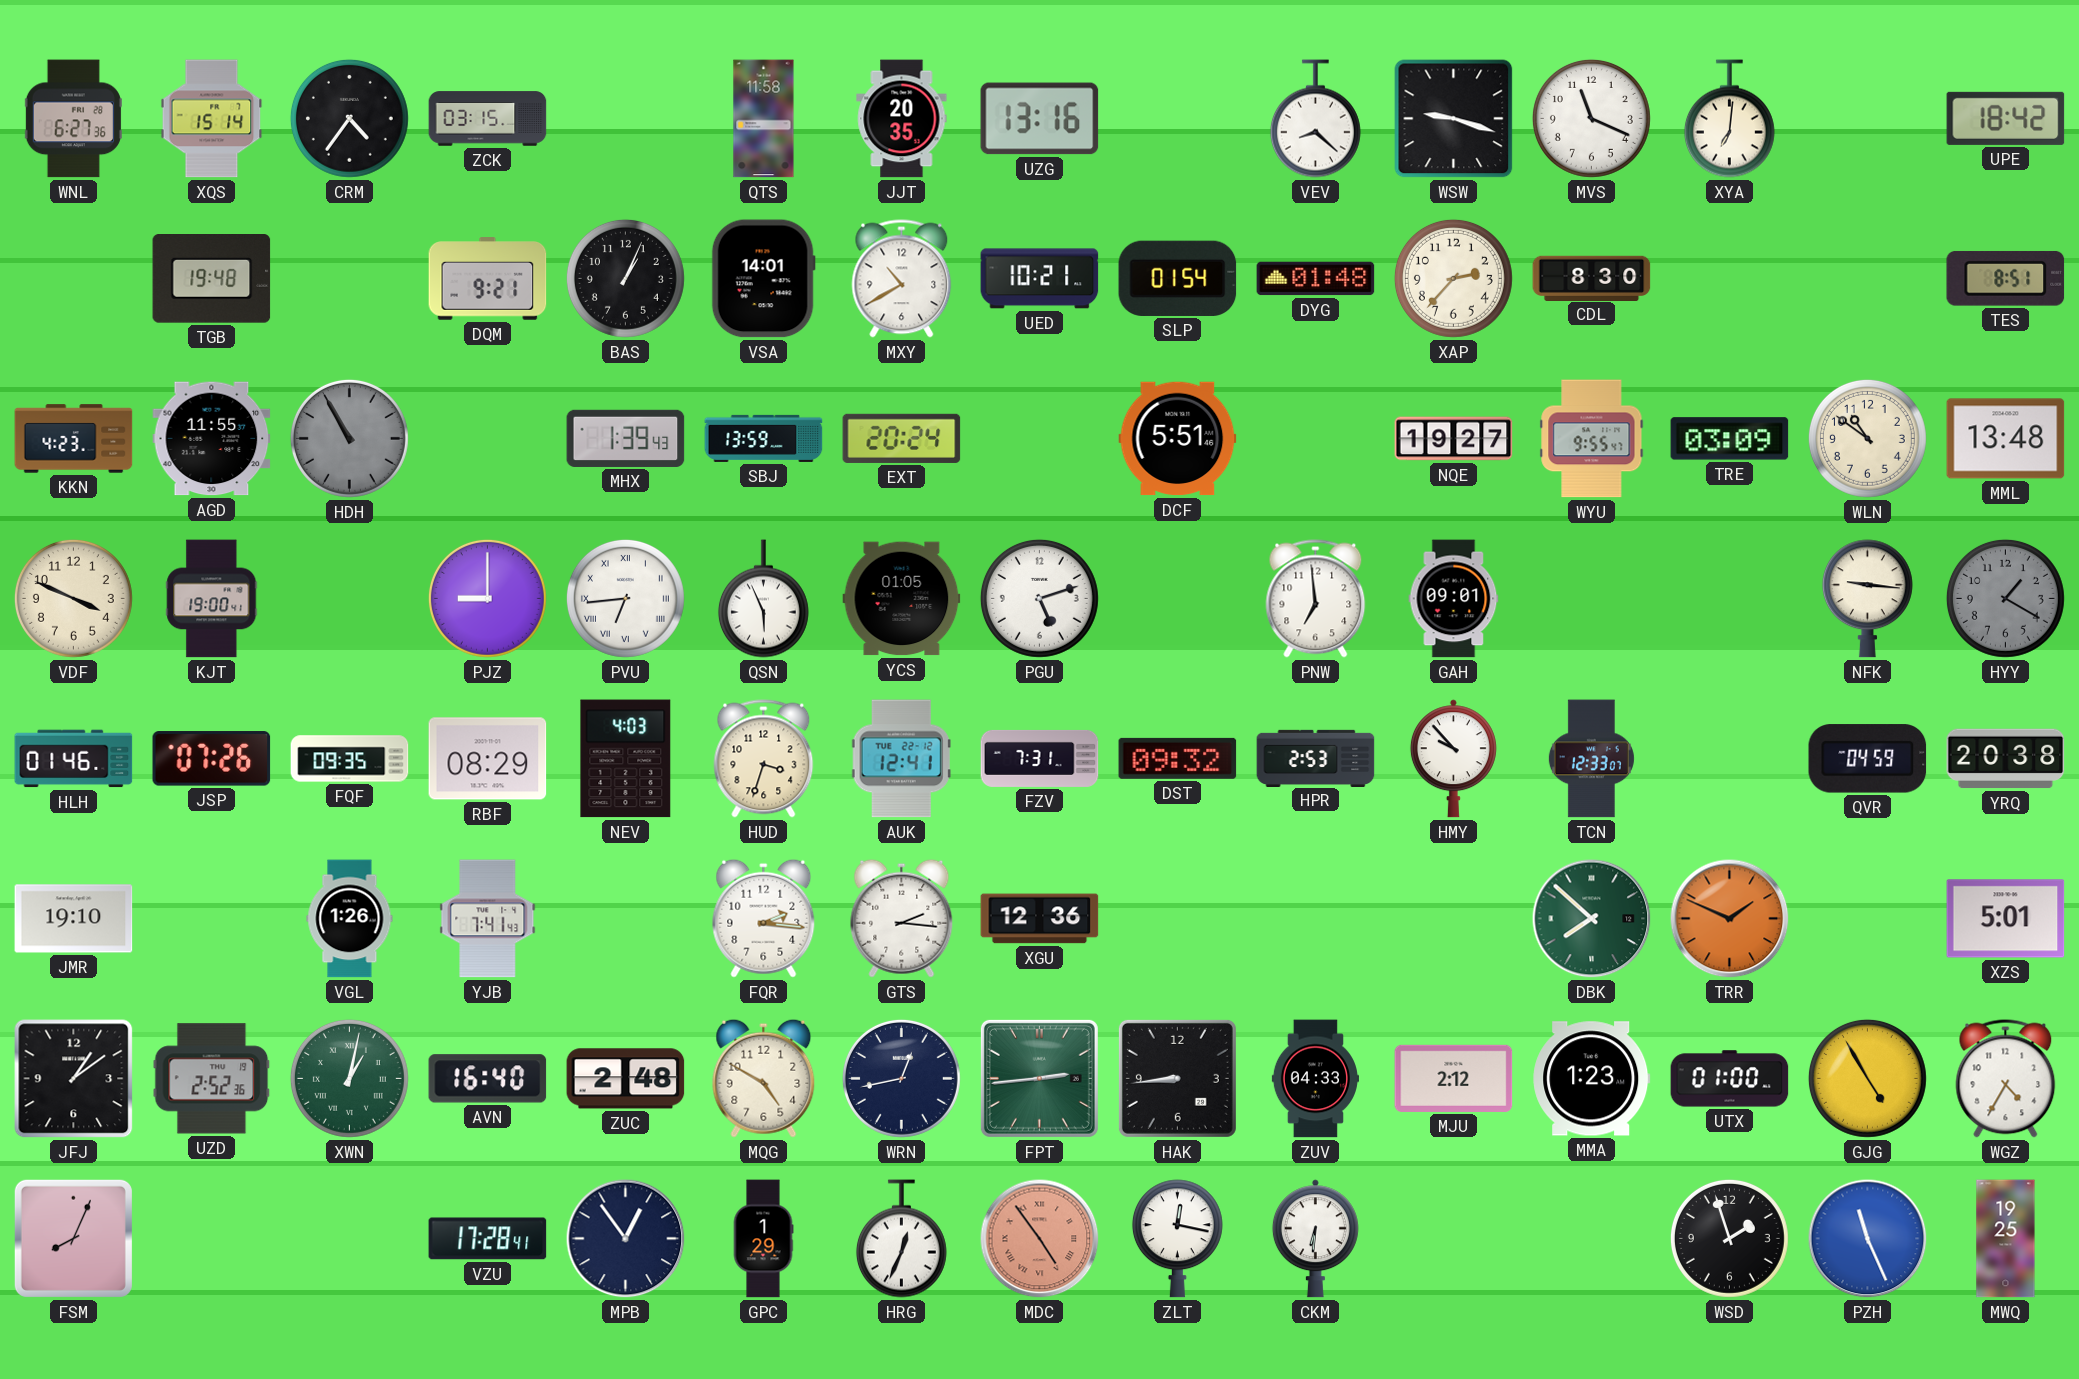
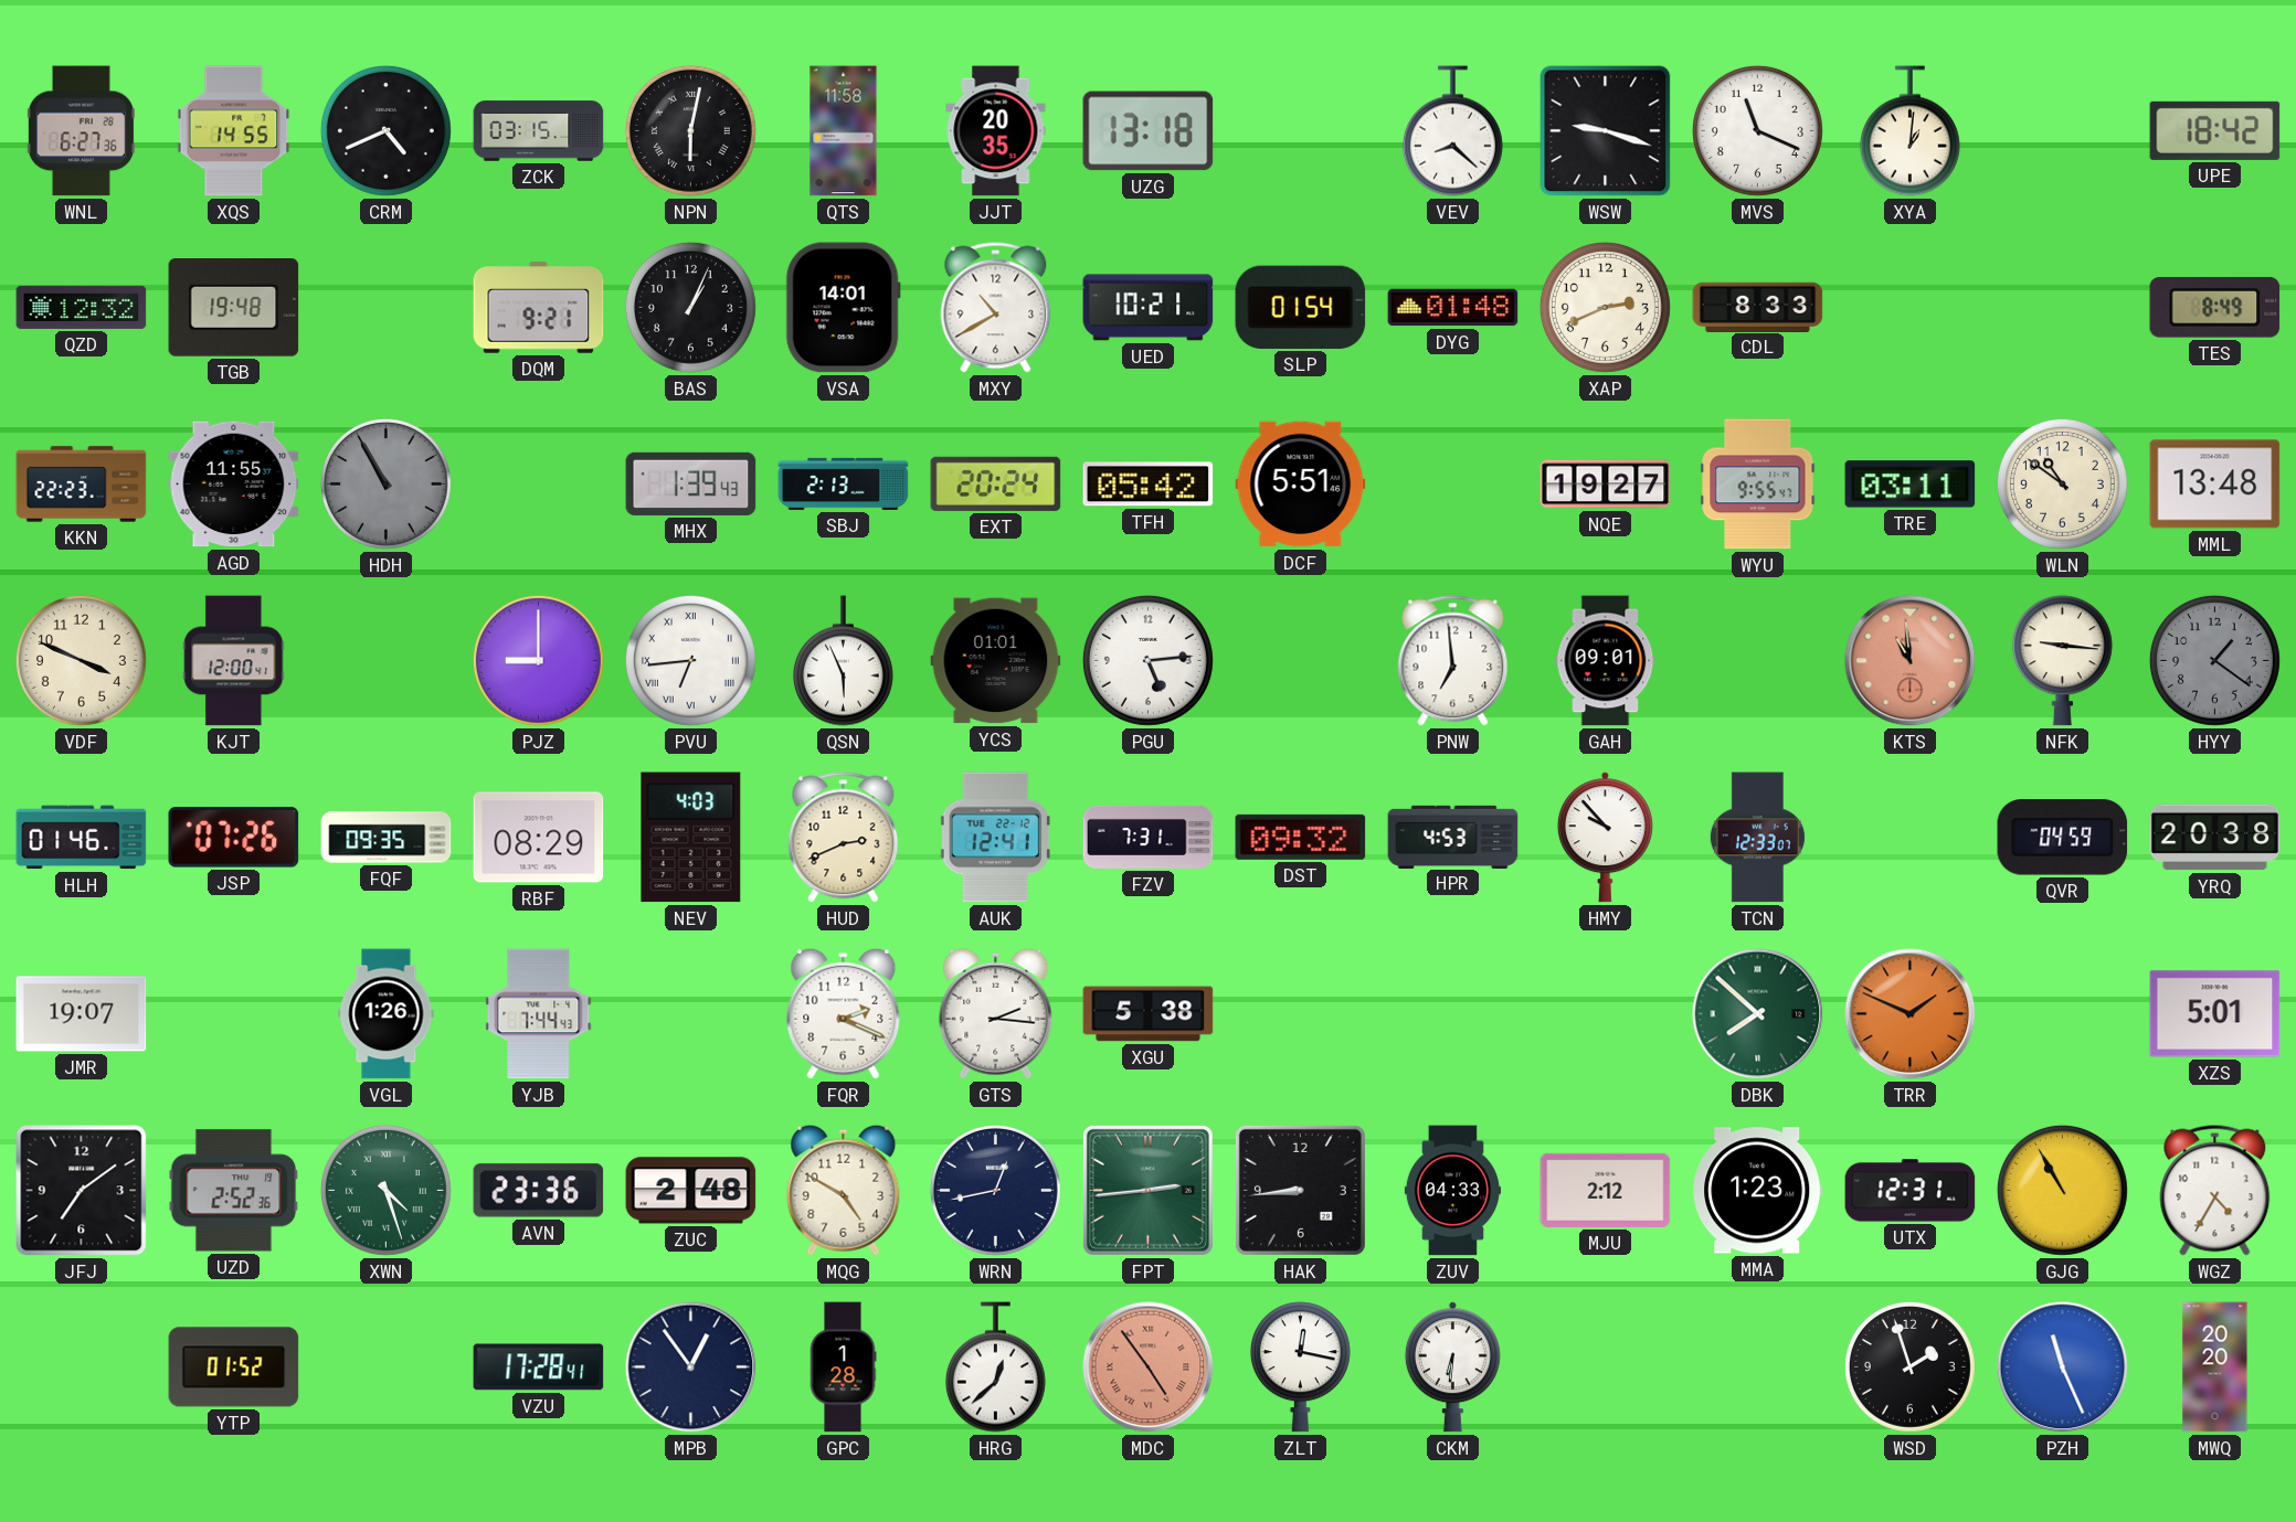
XQS: 15:14 -> 14:55
CRM: 4:36 -> 4:41
NPN: none -> 6:02
UZG: 13:16 -> 13:18
XYA: 7:01 -> 1:01
QZD: none -> 12:32
XAP: 2:37 -> 2:41
CDL: 8:30 -> 8:33
TES: 8:51 -> 8:49
KKN: 4:23 -> 22:23
SBJ: 13:59 -> 2:13
TFH: none -> 05:42
TRE: 03:09 -> 03:11
KJT: 19:00 -> 12:00
YCS: 01:05 -> 01:01
PGU: 5:12 -> 5:14
KTS: none -> 10:59
HYY: 1:20 -> 1:21
HUD: 3:33 -> 2:41
HPR: 2:53 -> 4:53
JMR: 19:10 -> 19:07
YJB: 7:41 -> 7:44
FQR: 2:16 -> 2:19
XGU: 12:36 -> 5:38
JFJ: 1:09 -> 7:09
XWN: 1:02 -> 4:27
AVN: 16:40 -> 23:36
UTX: 01:00 -> 12:31
GJG: 4:55 -> 10:55
FSM: 8:04 -> none
YTP: none -> 01:52
GPC: 1:29 -> 1:28
HRG: 12:34 -> 12:38
MWQ: 19:25 -> 20:20
